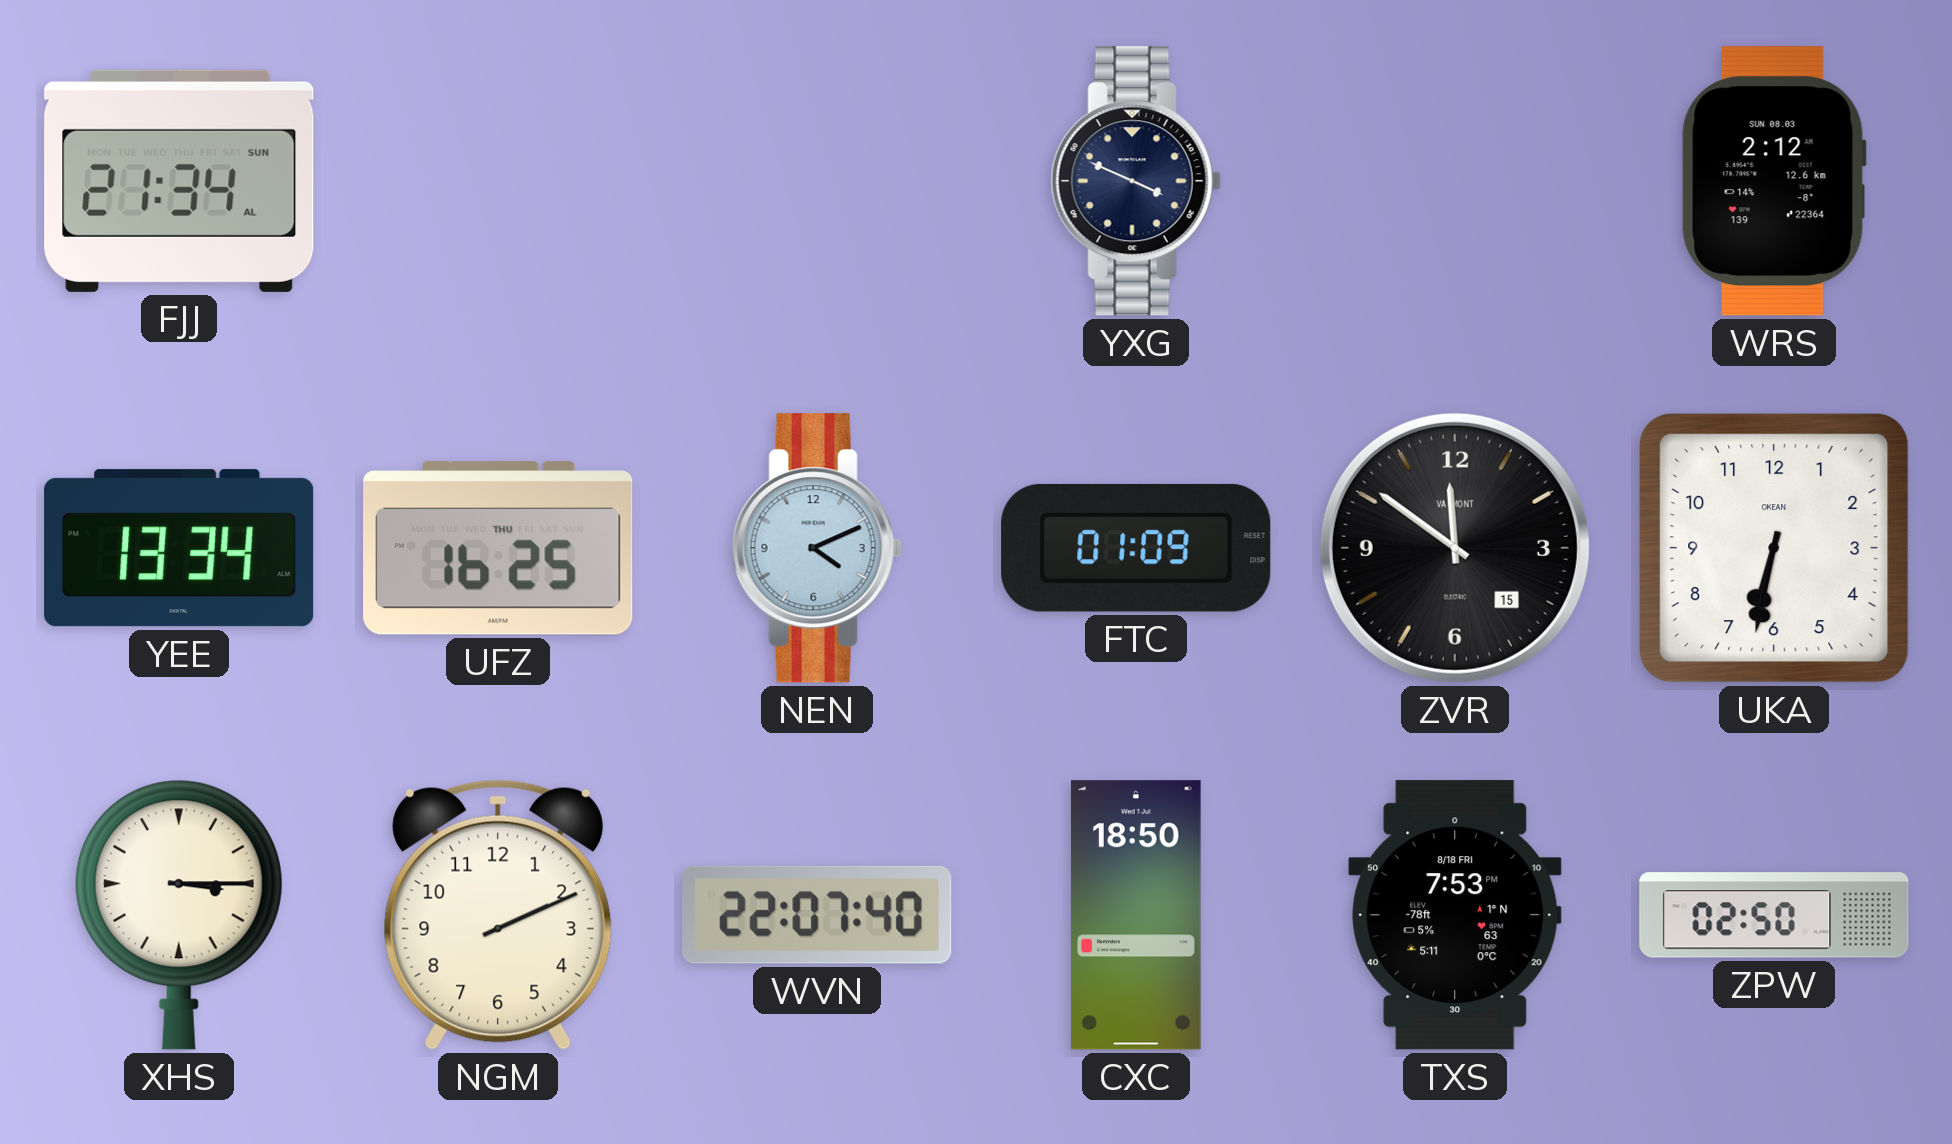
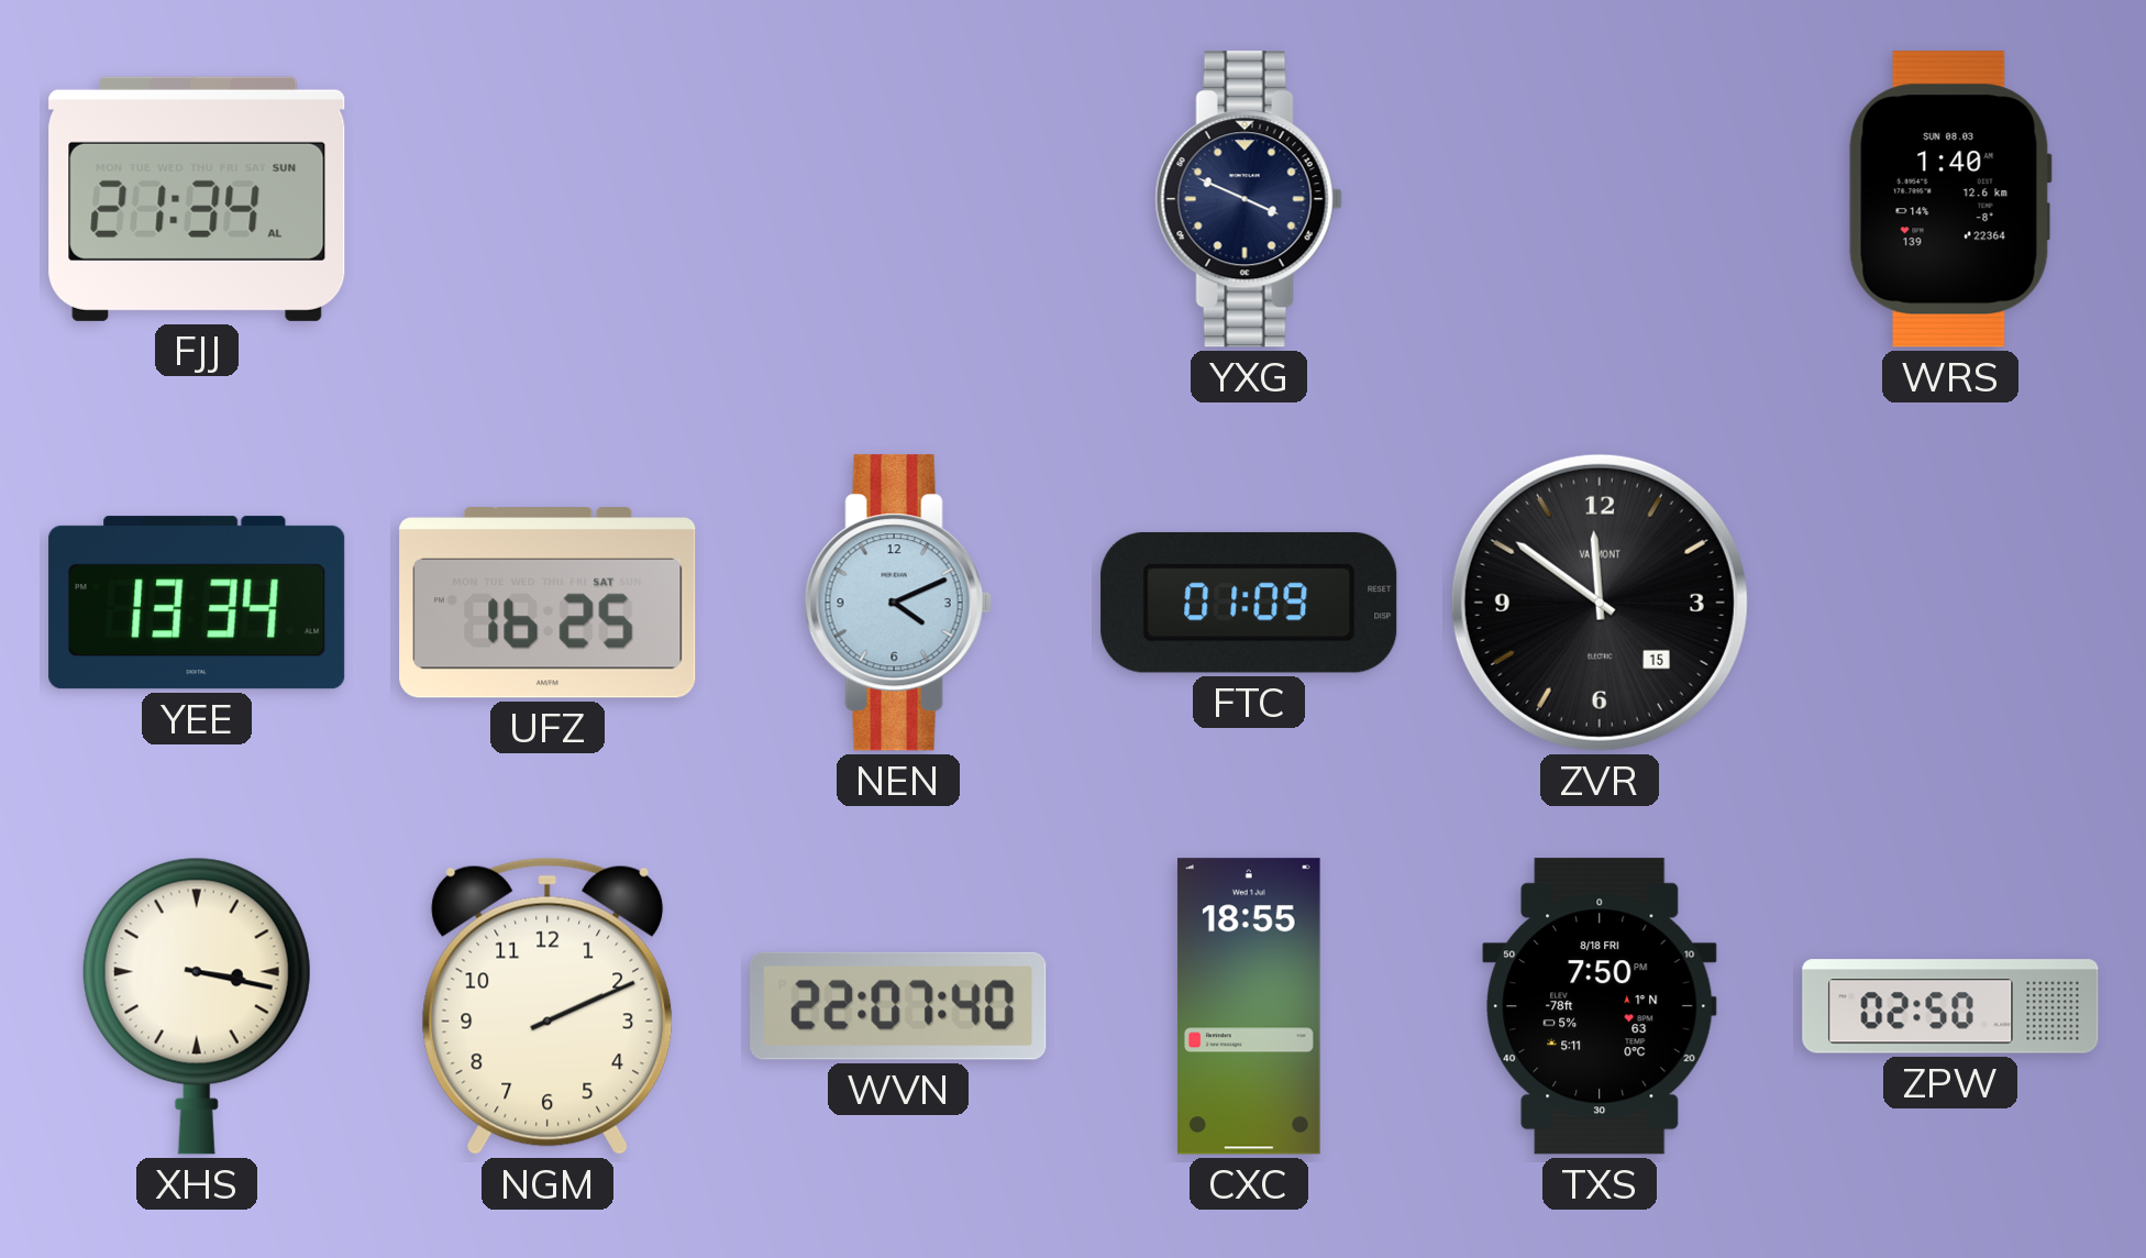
WRS: 2:12 -> 1:40
UFZ date: THU -> SAT
UKA: 6:32 -> none
XHS: 3:15 -> 3:17
CXC: 18:50 -> 18:55
TXS: 7:53 -> 7:50
